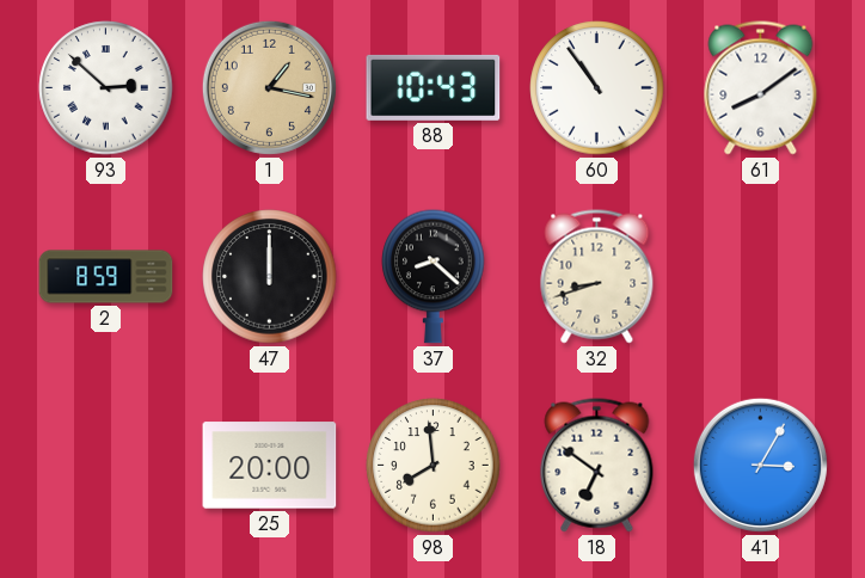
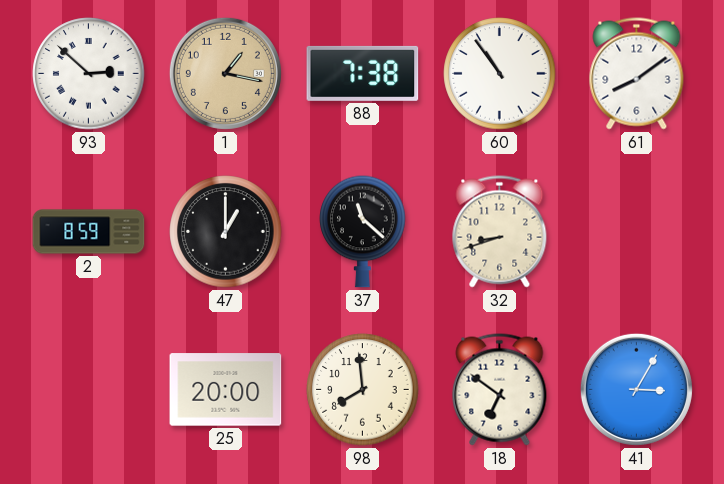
88: 10:43 -> 7:38
47: 12:00 -> 1:00
37: 8:22 -> 11:22
